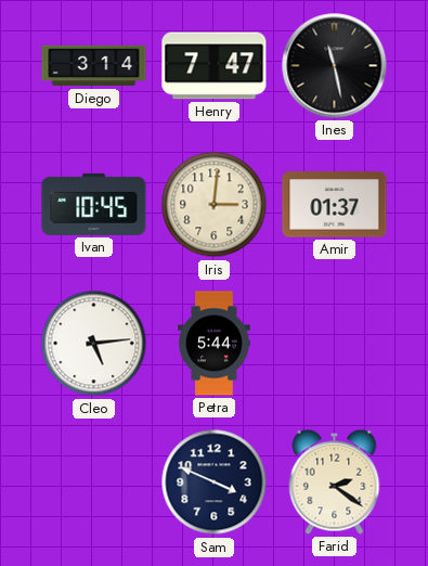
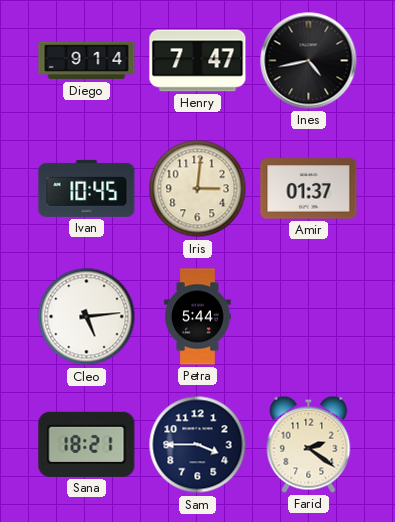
Diego: 3:14 -> 9:14
Ines: 11:28 -> 4:43
Sana: none -> 18:21
Sam: 3:49 -> 3:45
